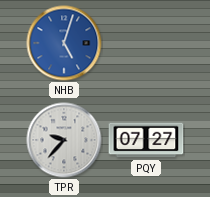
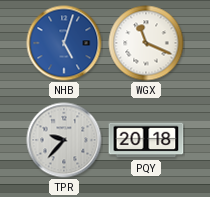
WGX: none -> 11:19
PQY: 07:27 -> 20:18
